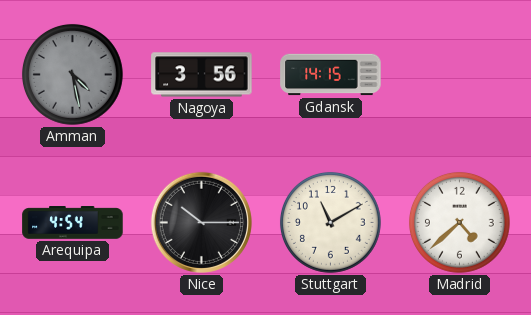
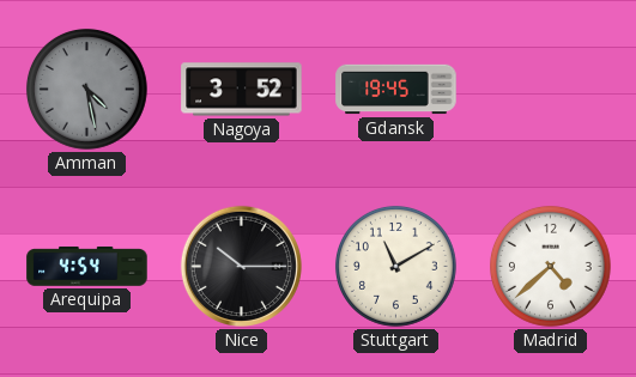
Nagoya: 3:56 -> 3:52
Gdansk: 14:15 -> 19:45
